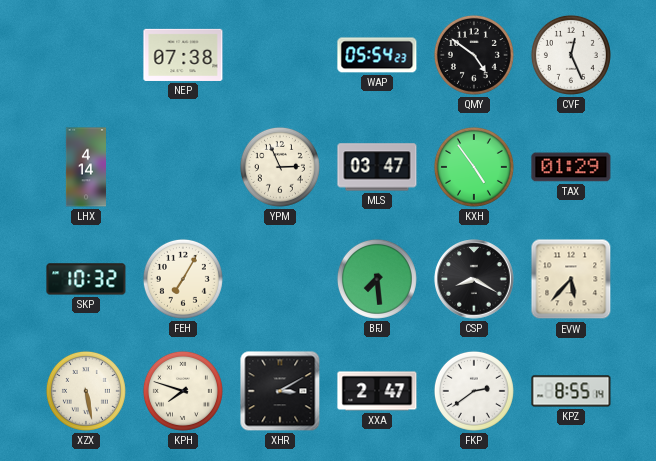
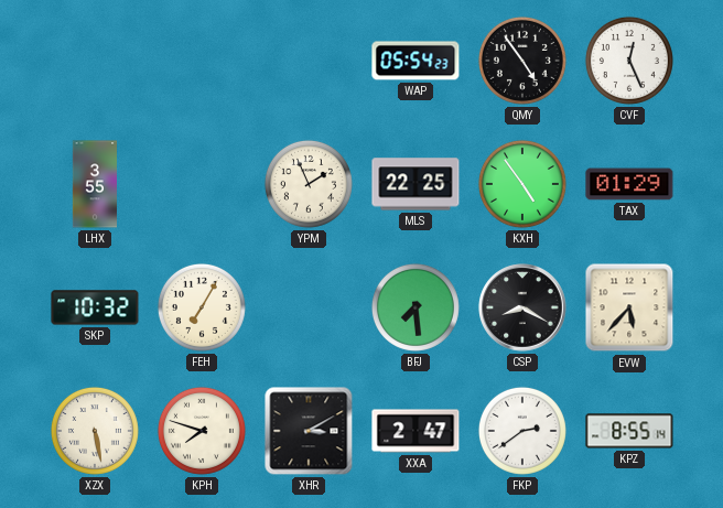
NEP: 07:38 -> none
QMY: 4:51 -> 4:54
LHX: 4:14 -> 3:55
YPM: 2:56 -> 1:56
MLS: 03:47 -> 22:25
